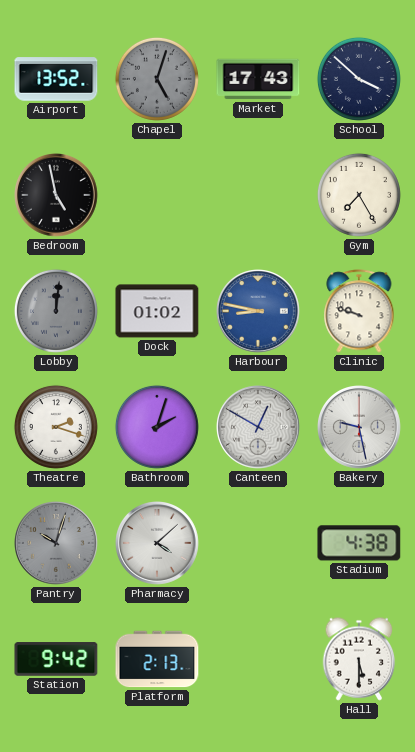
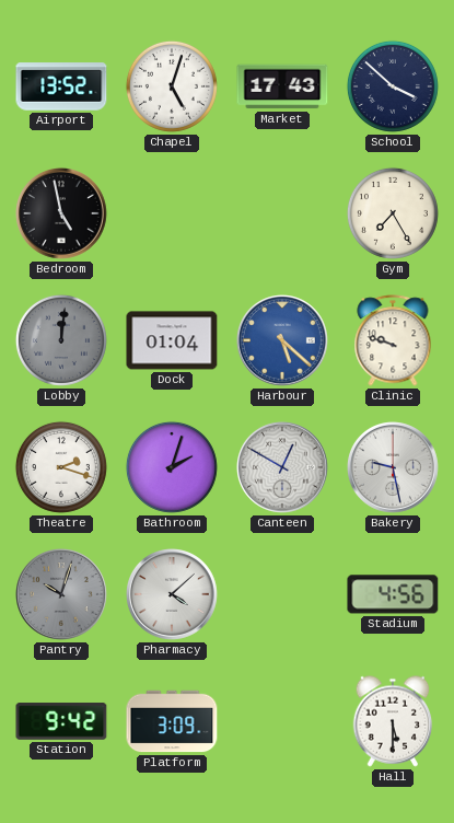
Chapel dial: grey -> white
Dock: 01:02 -> 01:04
Harbour: 8:47 -> 5:22
Stadium: 4:38 -> 4:56
Platform: 2:13 -> 3:09
